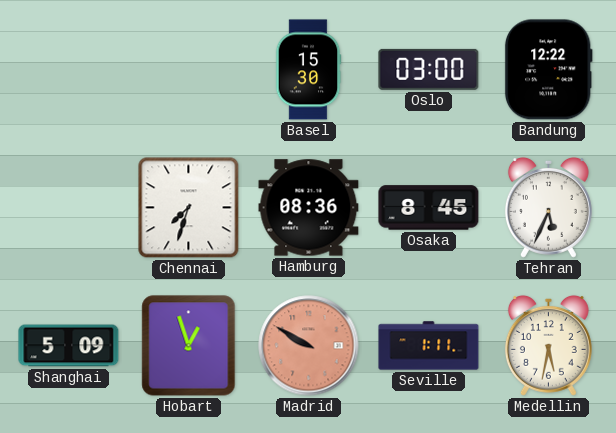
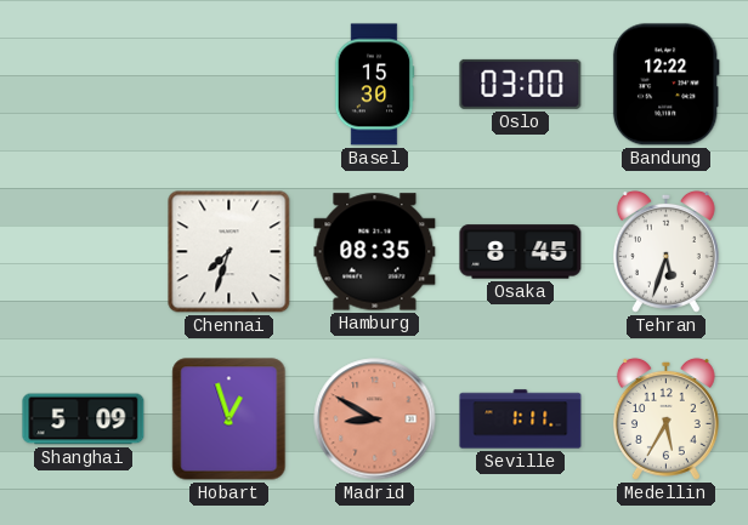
Hamburg: 08:36 -> 08:35
Tehran: 5:34 -> 5:33
Madrid: 9:50 -> 8:50
Medellin: 5:32 -> 5:35
